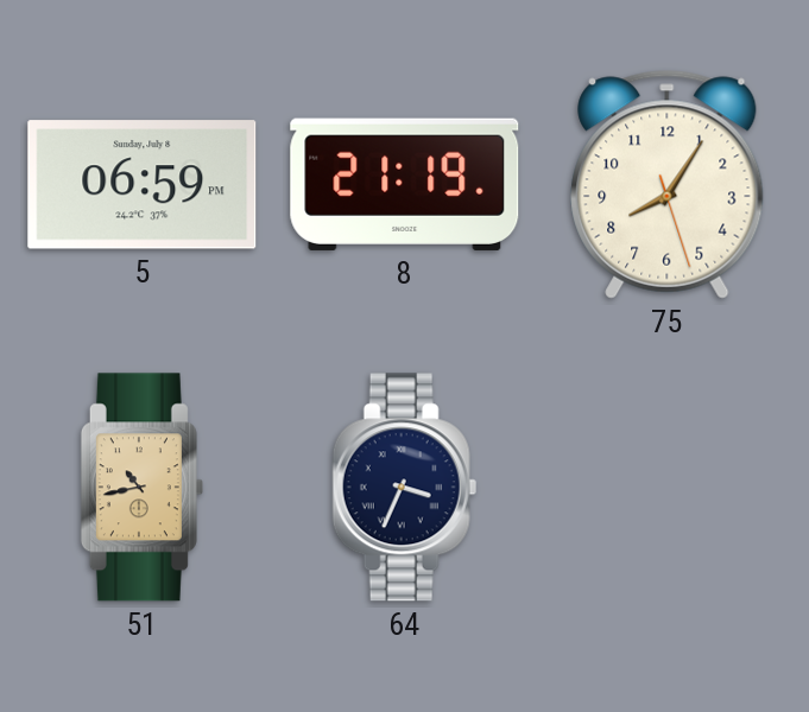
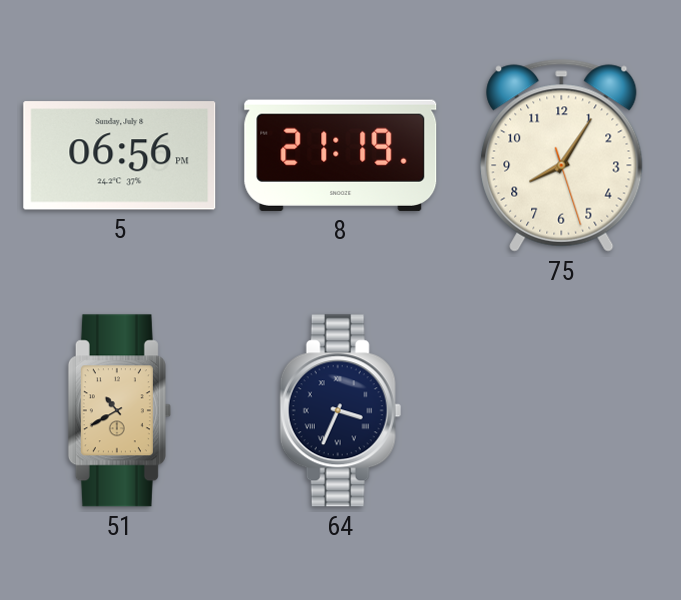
5: 06:59 -> 06:56
51: 10:43 -> 10:40
